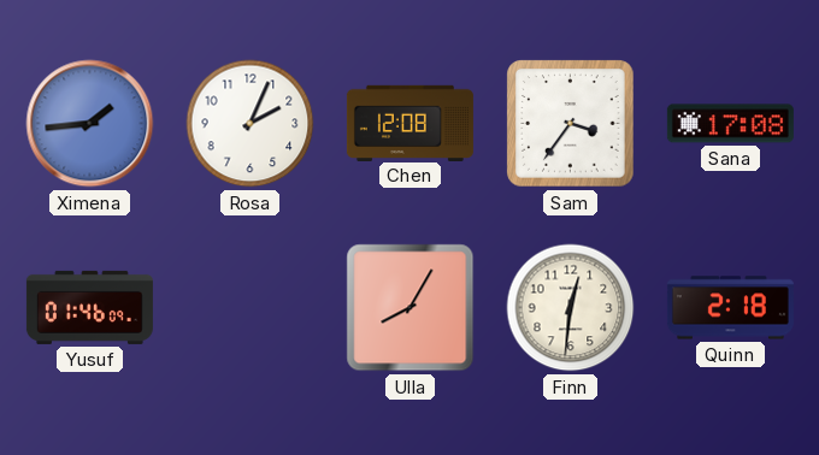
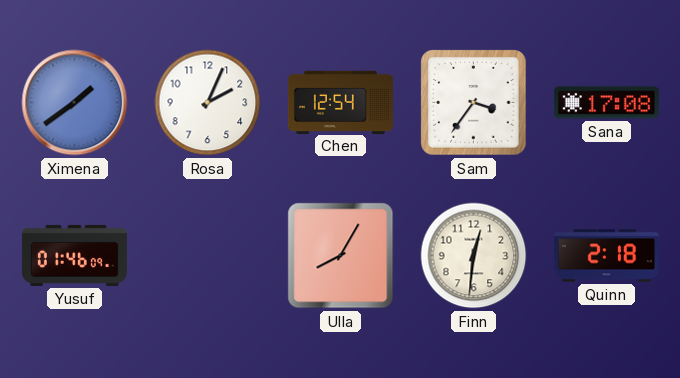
Ximena: 1:44 -> 1:39
Chen: 12:08 -> 12:54
